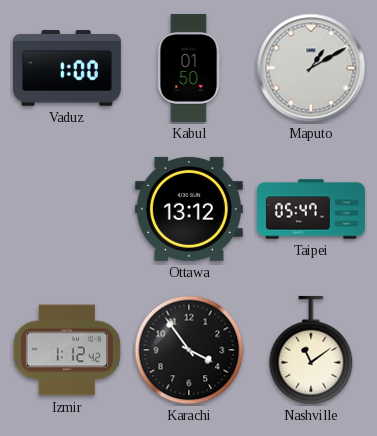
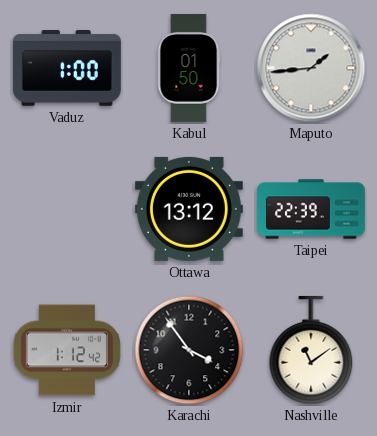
Maputo: 1:10 -> 1:44
Taipei: 05:47 -> 22:39
